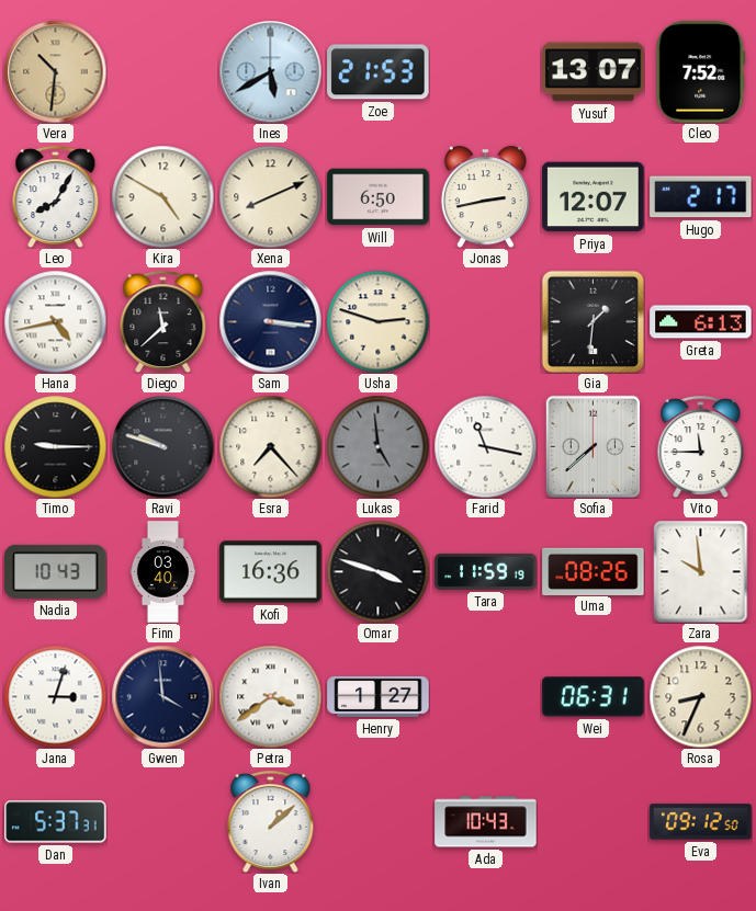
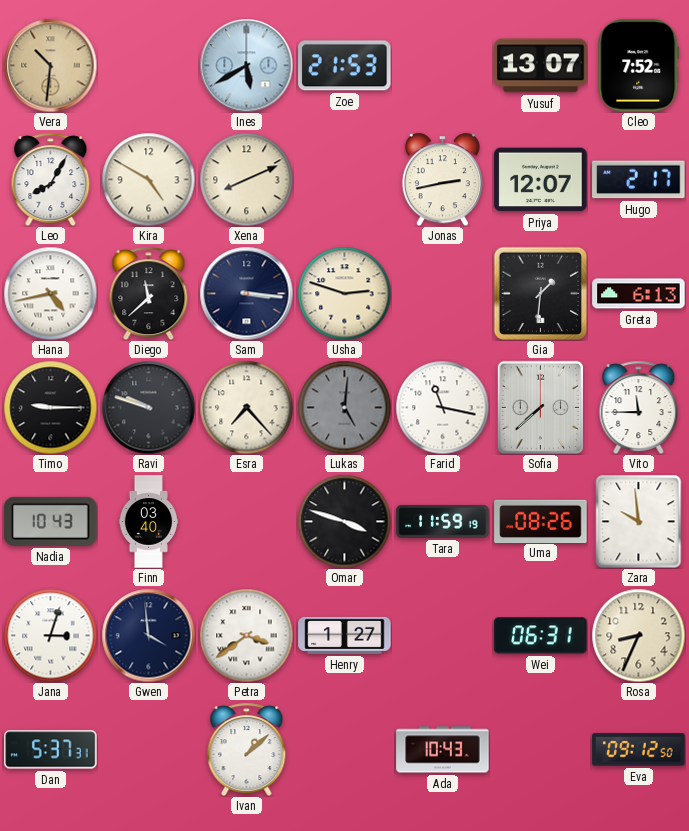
Will: 6:50 -> none
Lukas: 4:59 -> 5:01
Kofi: 16:36 -> none
